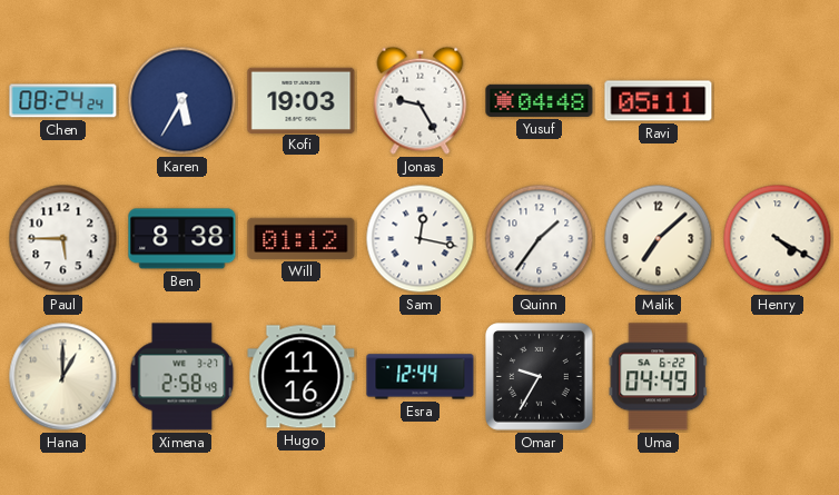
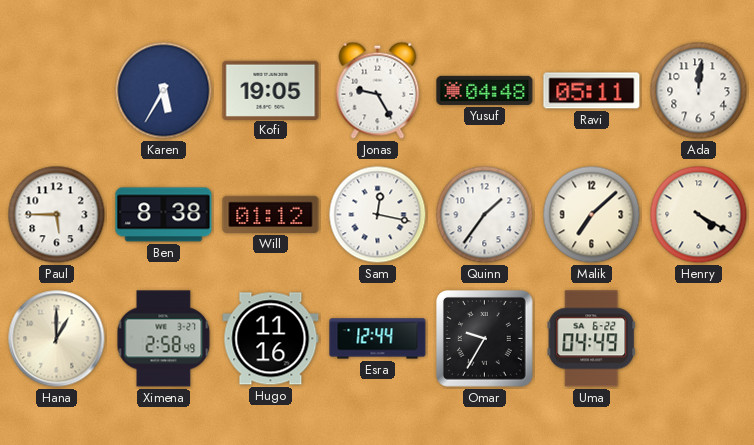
Chen: 08:24 -> none
Kofi: 19:03 -> 19:05
Ada: none -> 12:01
